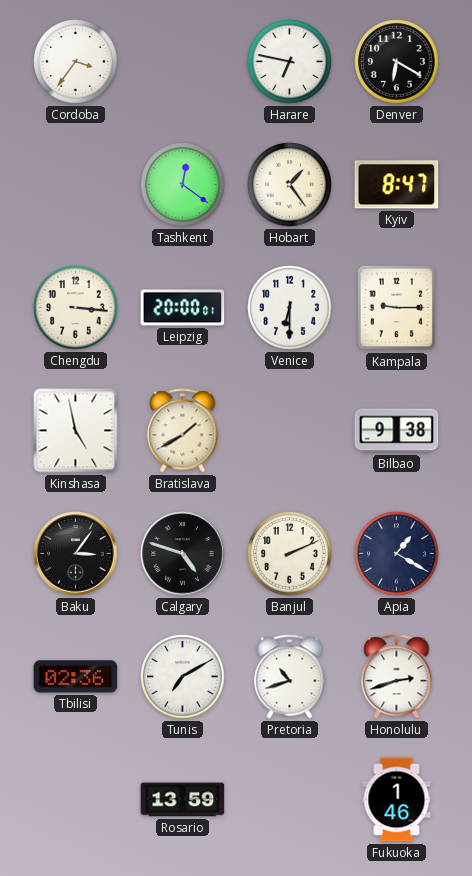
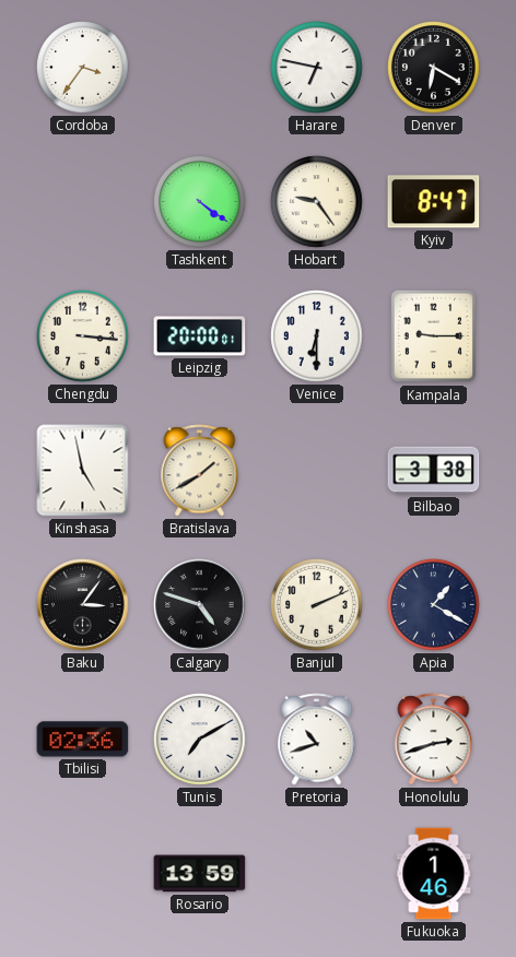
Tashkent: 12:21 -> 4:21
Hobart: 1:24 -> 9:24
Bilbao: 9:38 -> 3:38
